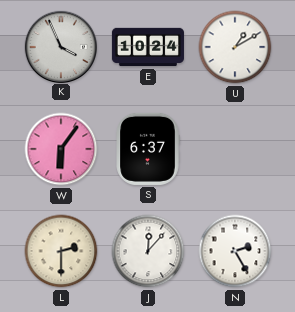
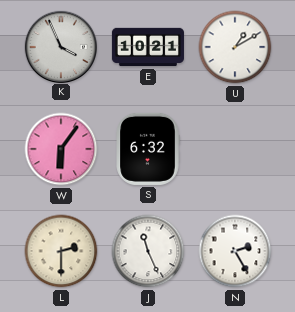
E: 10:24 -> 10:21
S: 6:37 -> 6:32
J: 12:07 -> 11:26
